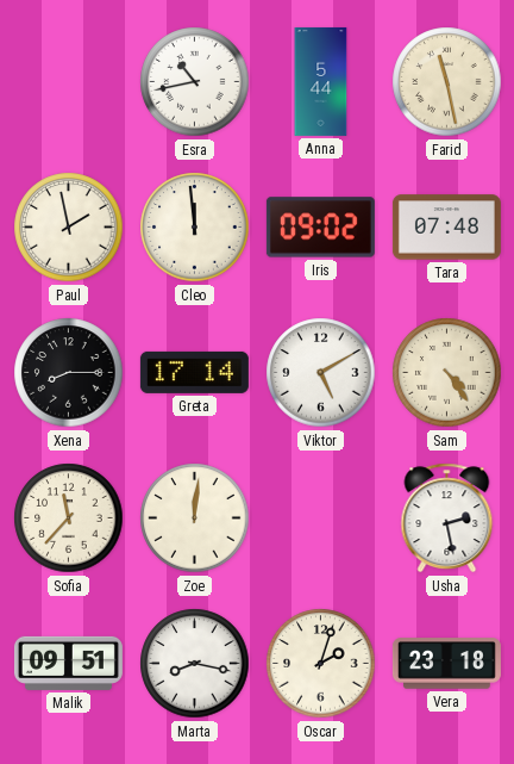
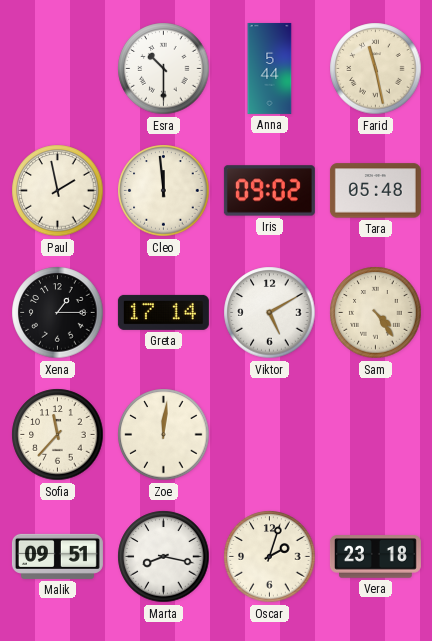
Esra: 10:43 -> 10:30
Tara: 07:48 -> 05:48
Xena: 8:15 -> 1:15
Usha: 2:28 -> none
